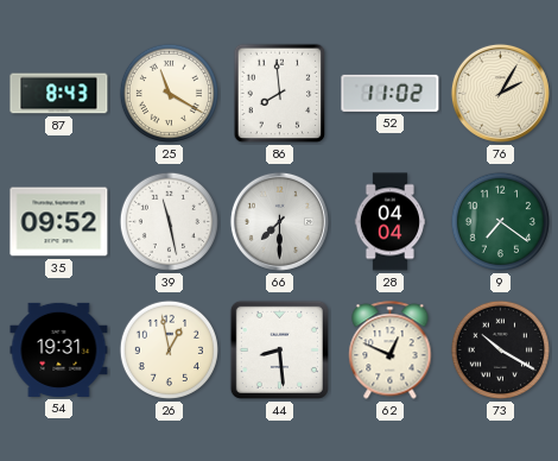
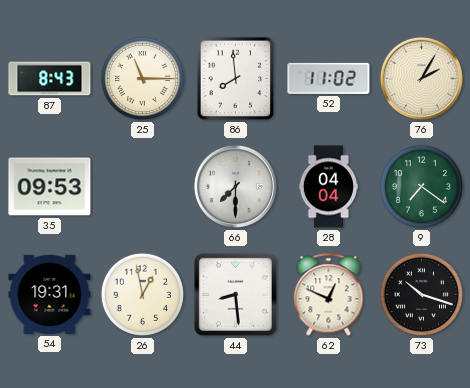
25: 11:20 -> 11:15
35: 09:52 -> 09:53
39: 11:28 -> none
73: 10:20 -> 10:18
